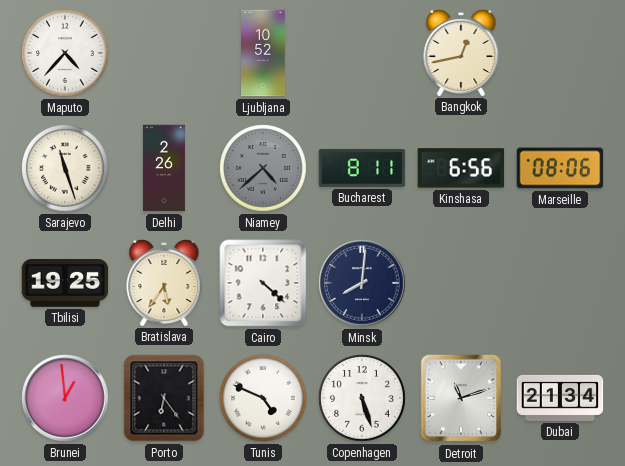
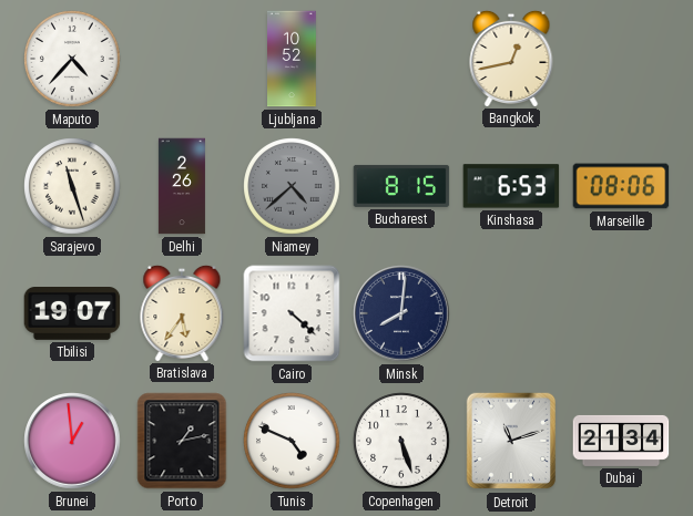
Bucharest: 8:11 -> 8:15
Kinshasa: 6:56 -> 6:53
Tbilisi: 19:25 -> 19:07
Porto: 6:24 -> 1:13
